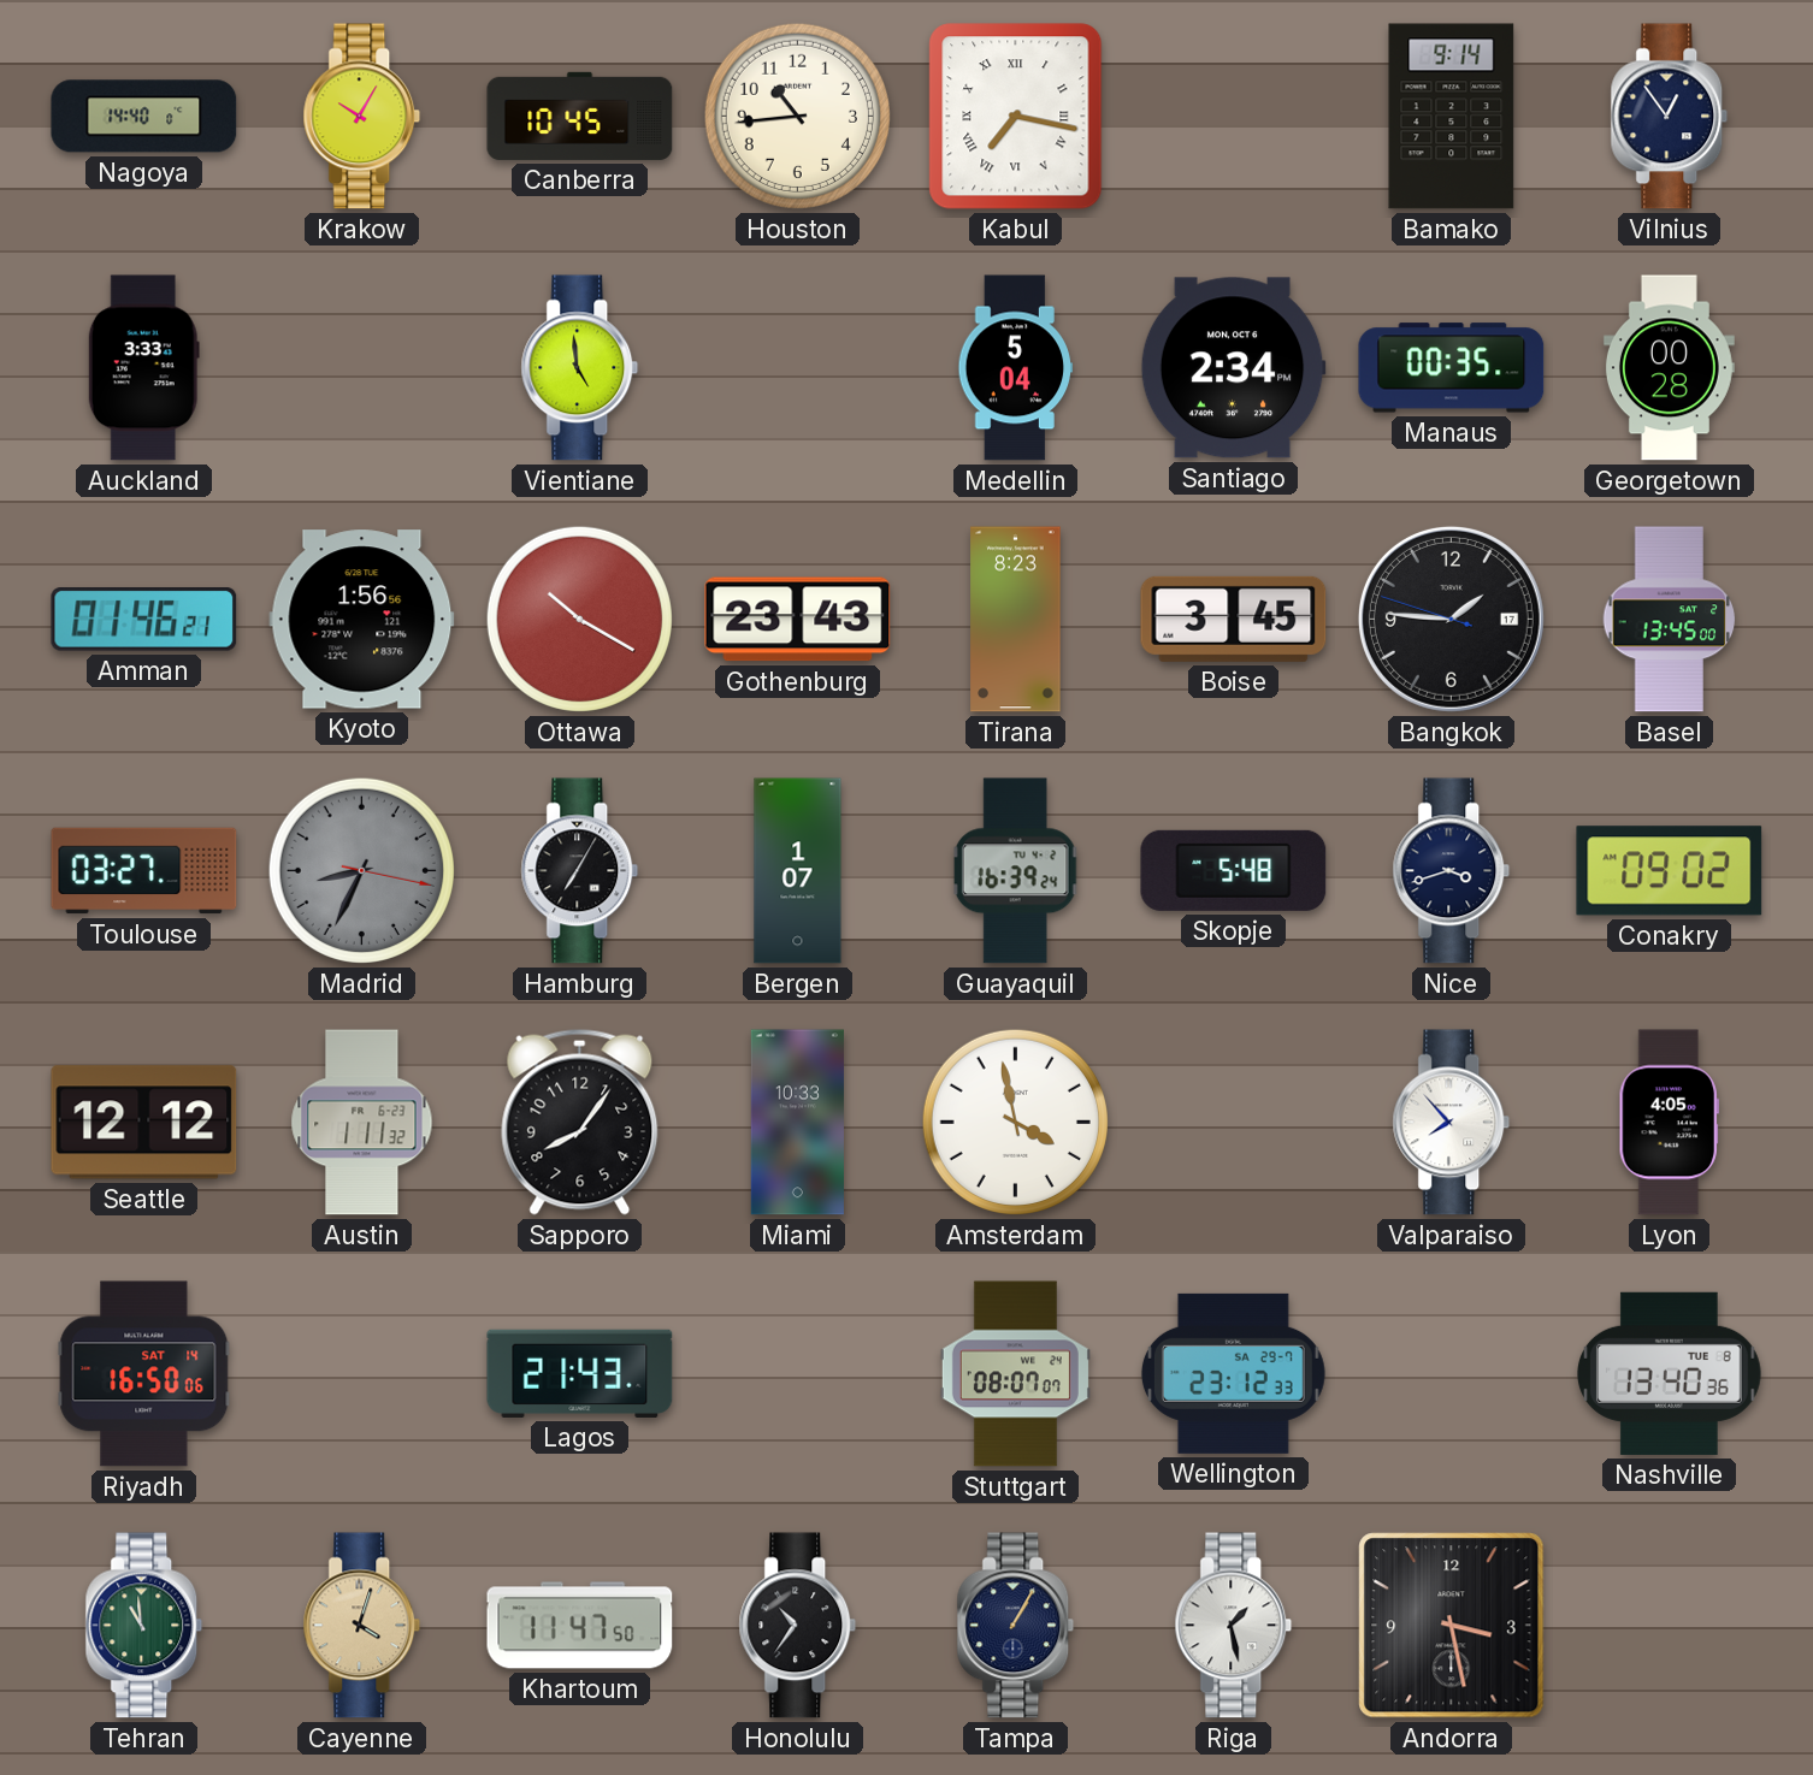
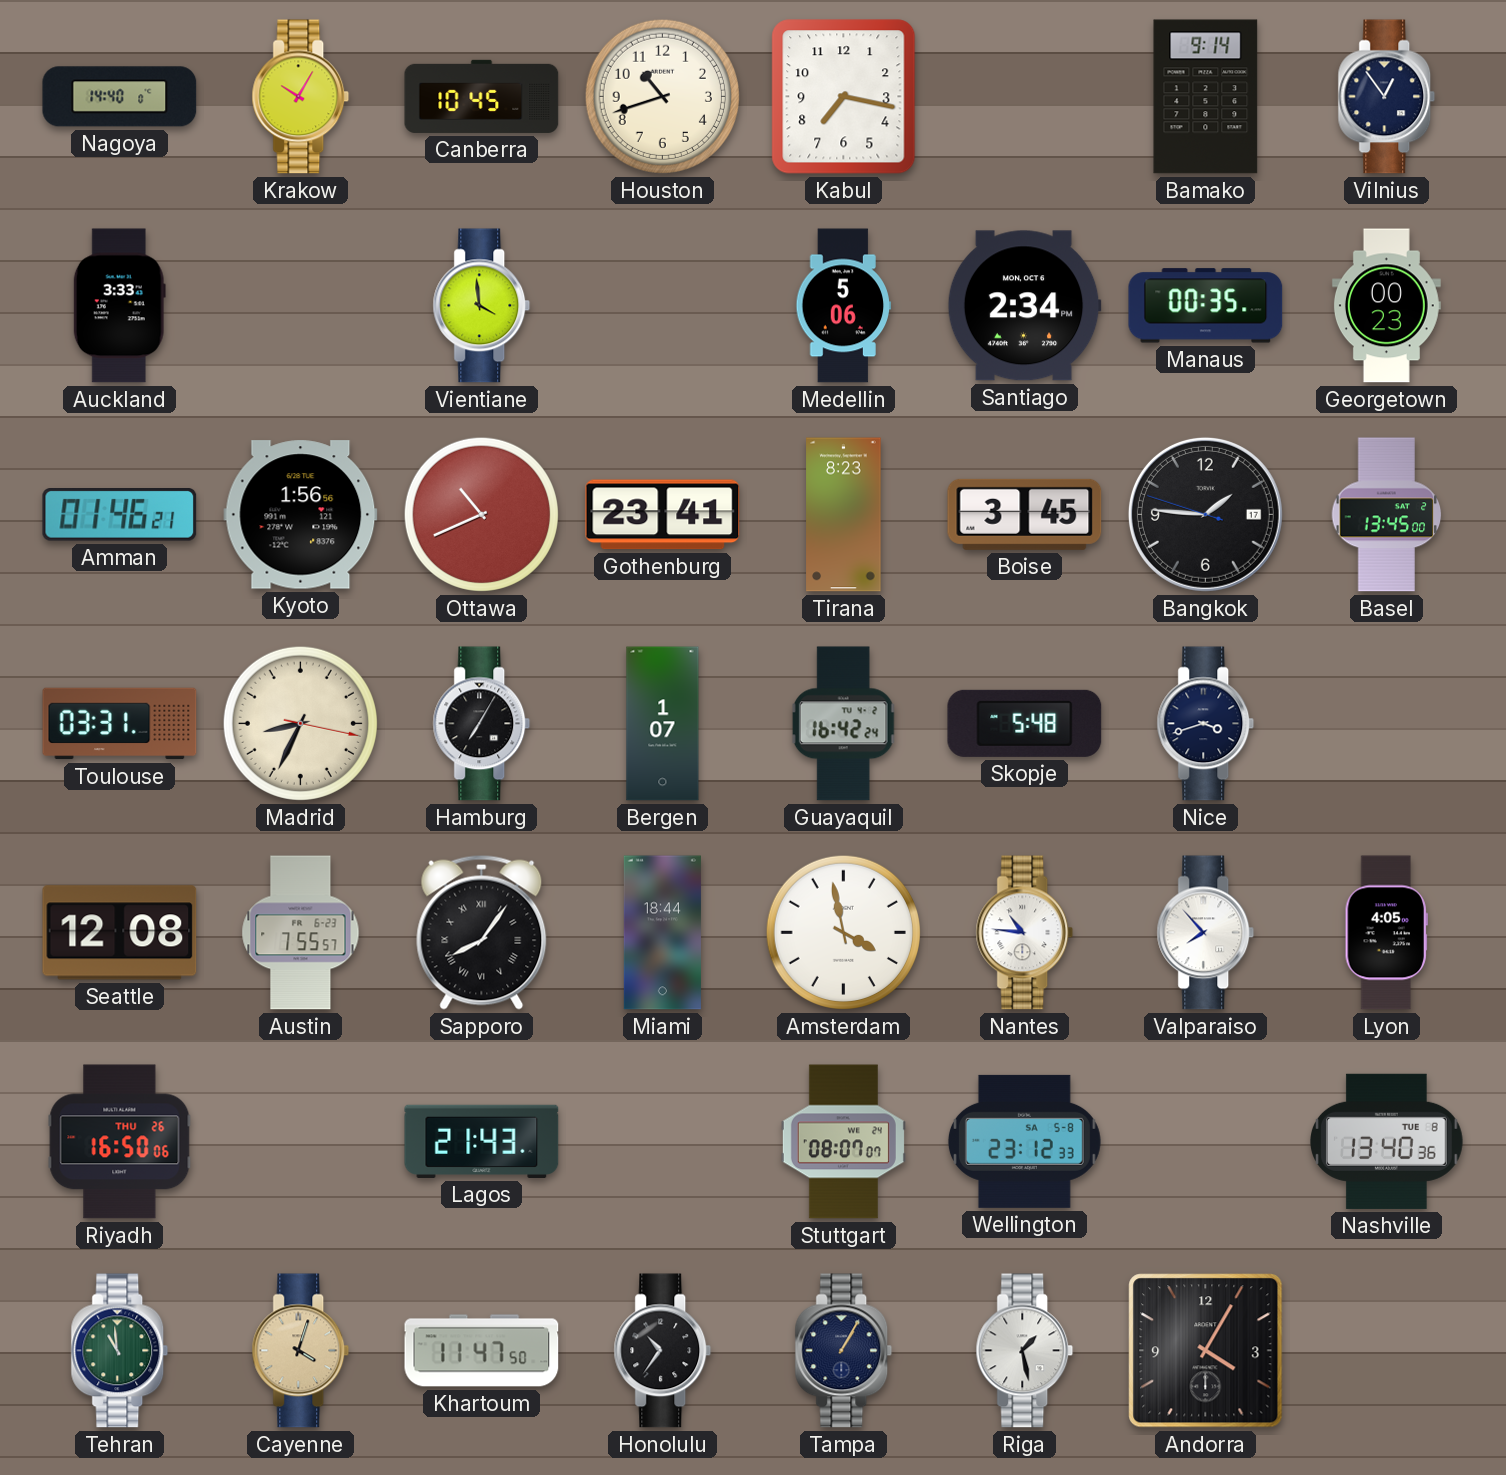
Houston: 10:44 -> 10:42
Kabul numerals: Roman -> Arabic
Vientiane: 4:59 -> 3:59
Medellin: 5:04 -> 5:06
Georgetown: 00:28 -> 00:23
Ottawa: 10:20 -> 10:41
Gothenburg: 23:43 -> 23:41
Toulouse: 03:27 -> 03:31
Madrid dial: grey -> cream
Guayaquil: 16:39 -> 16:42
Conakry: 09:02 -> none
Seattle: 12:12 -> 12:08
Austin: 1:11 -> 7:55
Sapporo numerals: Arabic -> Roman
Miami: 10:33 -> 18:44
Nantes: none -> 10:46
Riyadh date: SAT 14 -> THU 26
Wellington date: SA 29-7 -> SA 5-8
Andorra: 3:28 -> 4:05
